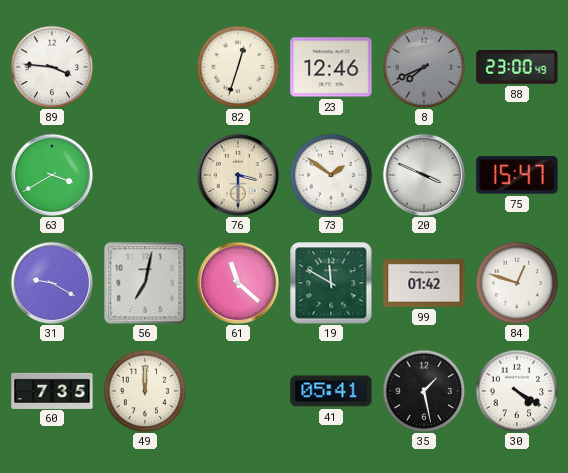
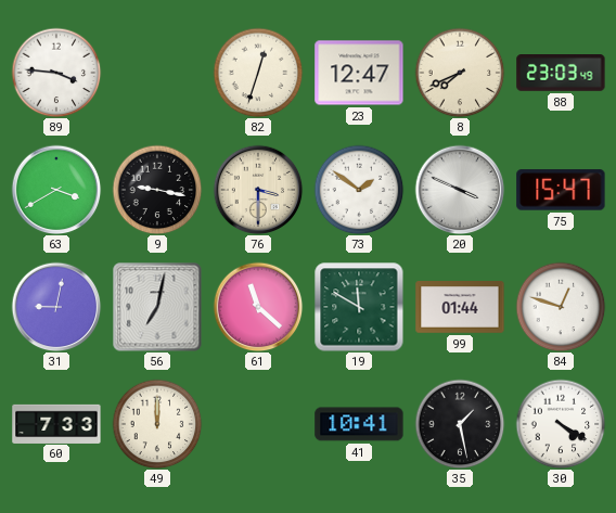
23: 12:46 -> 12:47
8 dial: grey -> cream
88: 23:00 -> 23:03
9: none -> 9:17
31: 9:20 -> 9:02
99: 01:42 -> 01:44
60: 7:35 -> 7:33
41: 05:41 -> 10:41
